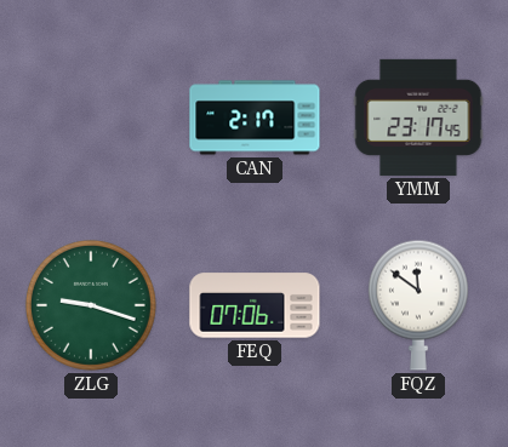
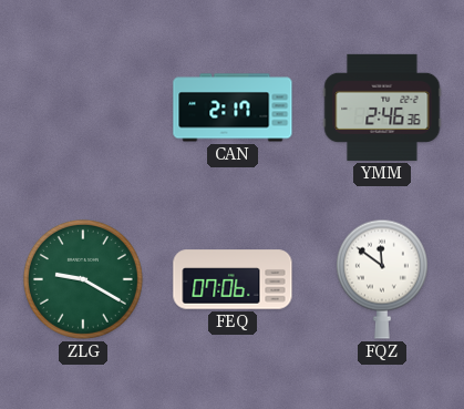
YMM: 23:17 -> 2:46
ZLG: 9:18 -> 9:20
